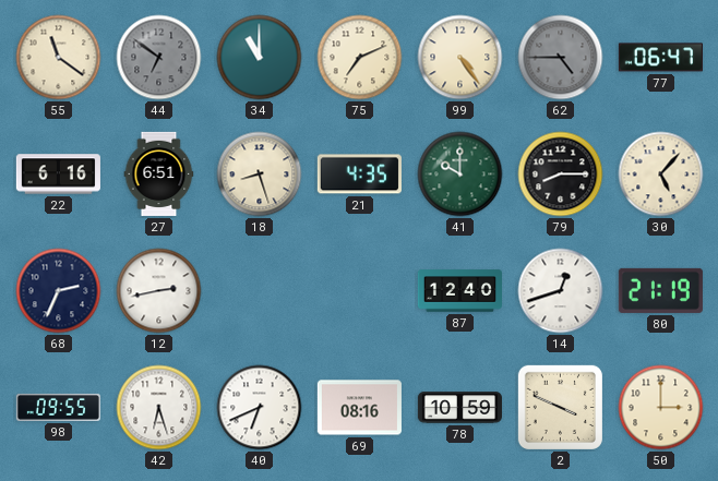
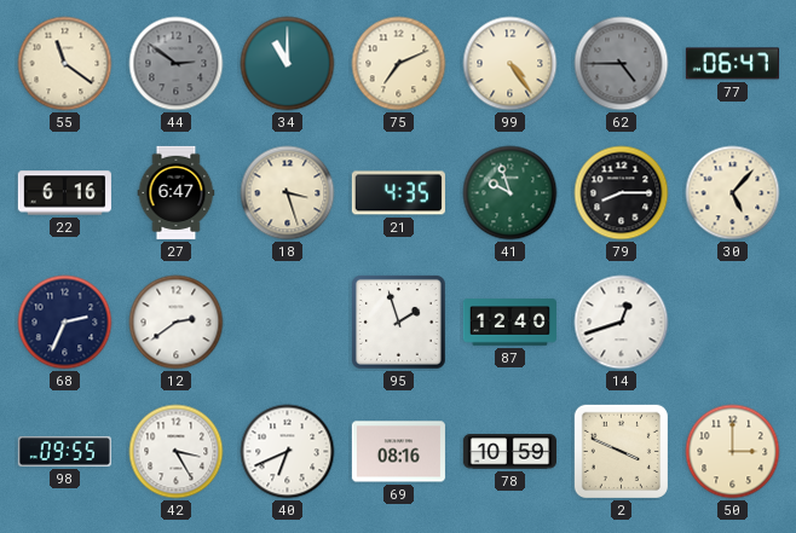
44: 6:51 -> 2:51
27: 6:51 -> 6:47
18: 8:27 -> 3:27
41: 10:00 -> 9:57
12: 2:43 -> 2:39
95: none -> 1:57
80: 21:19 -> none
42: 6:27 -> 3:25
